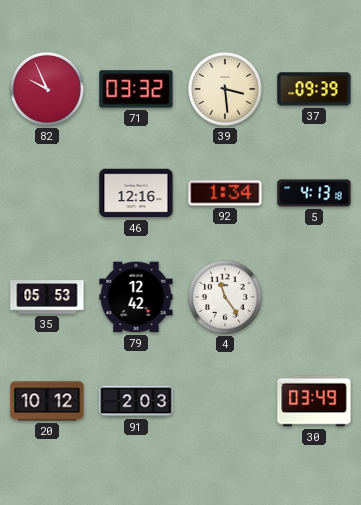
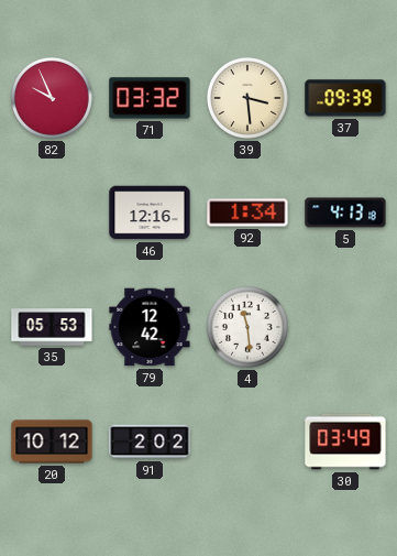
4: 11:24 -> 11:29
91: 2:03 -> 2:02
